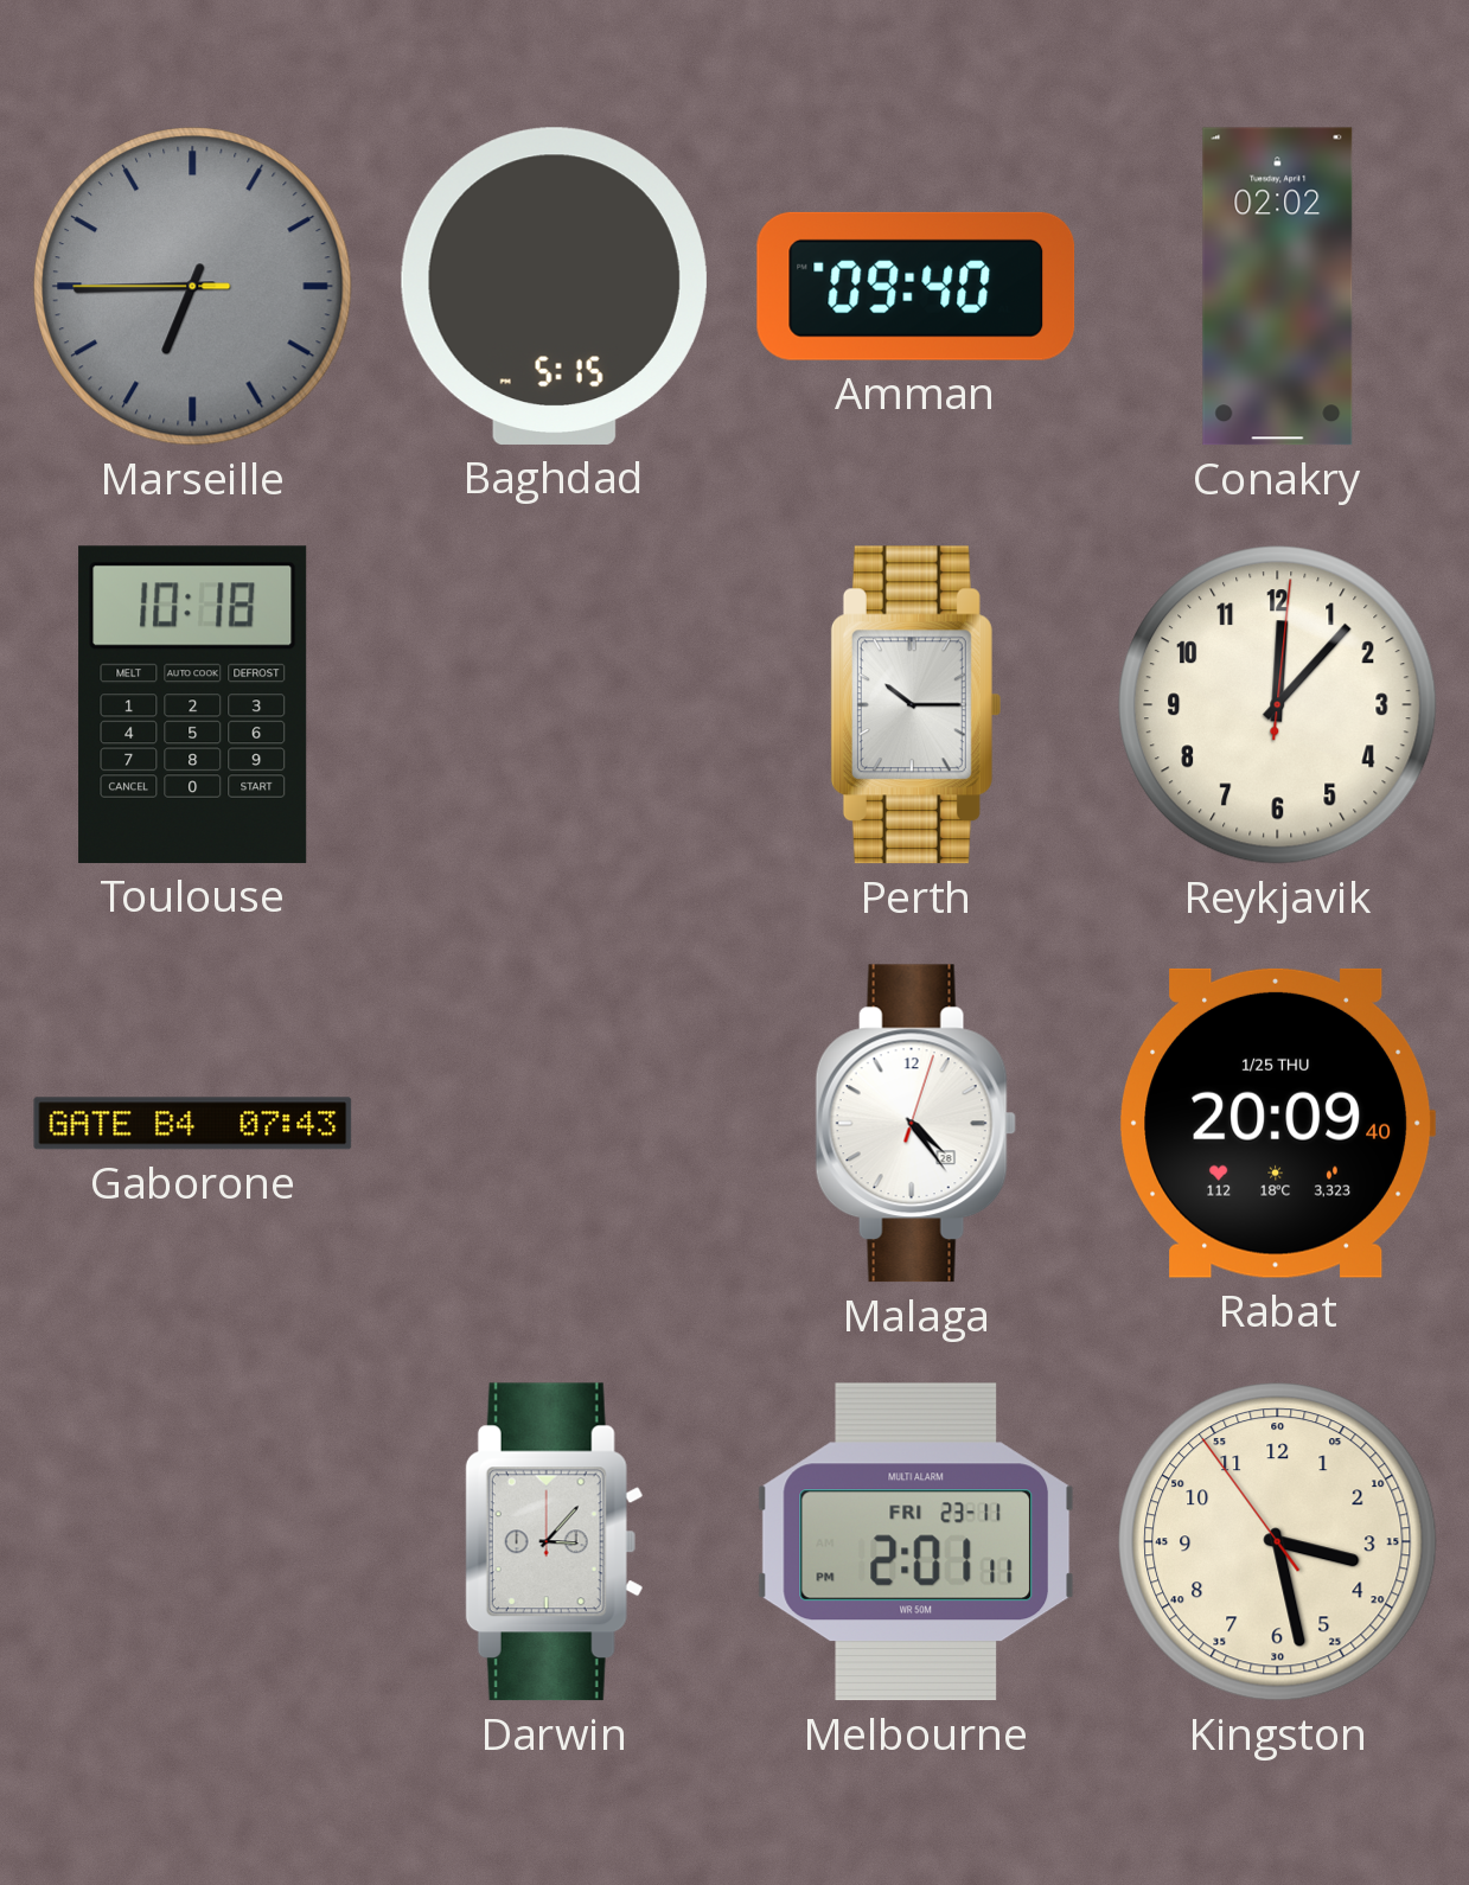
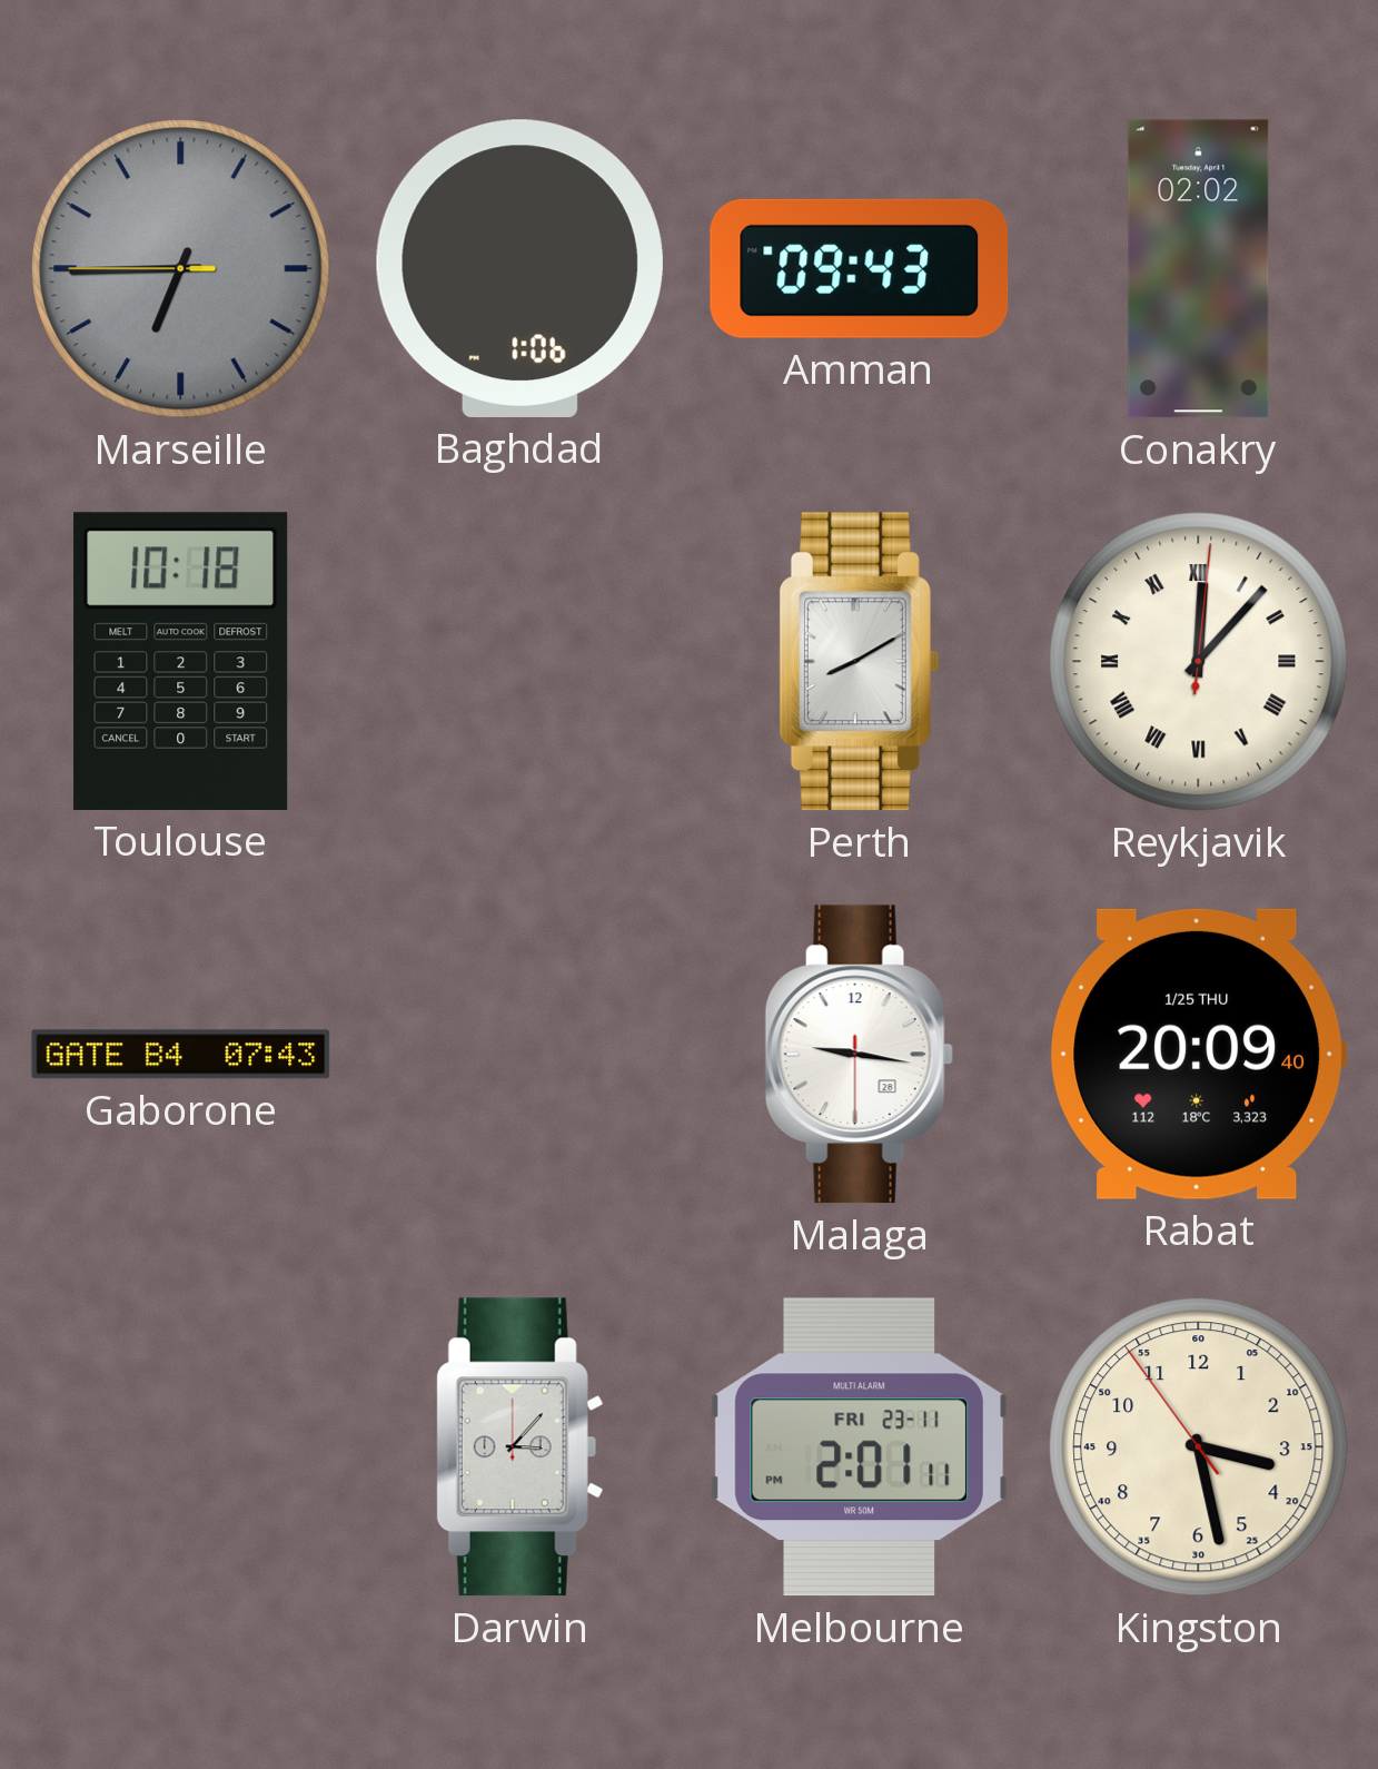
Baghdad: 5:15 -> 1:06
Amman: 09:40 -> 09:43
Perth: 10:15 -> 8:10
Reykjavik numerals: Arabic -> Roman
Malaga: 4:24 -> 9:16
